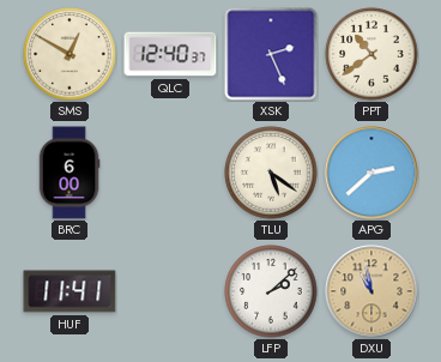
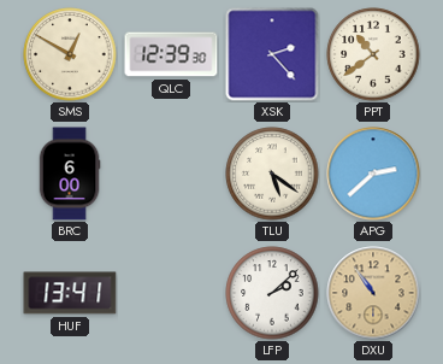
QLC: 12:40 -> 12:39
XSK: 2:26 -> 2:23
HUF: 11:41 -> 13:41
DXU: 10:58 -> 10:54
